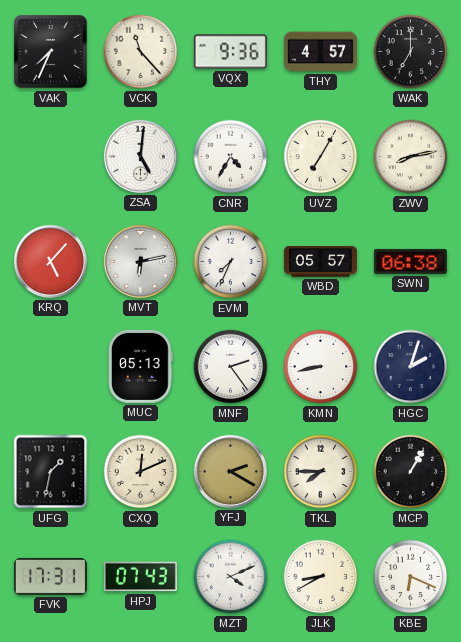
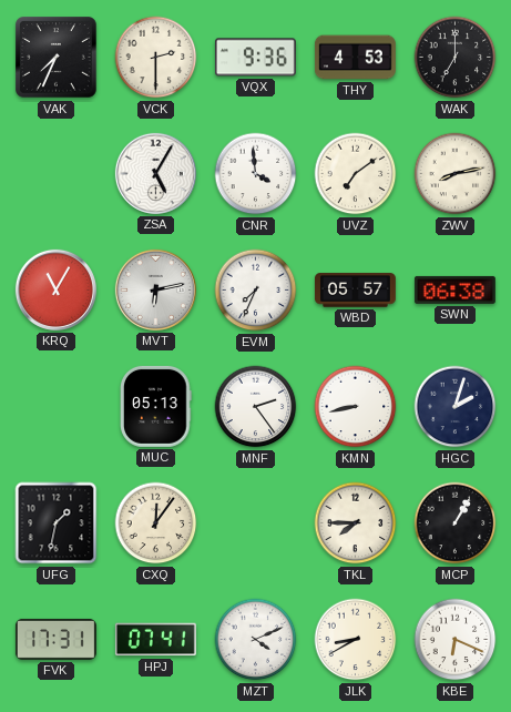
VCK: 11:23 -> 2:30
THY: 4:57 -> 4:53
ZSA: 5:01 -> 5:05
CNR: 4:35 -> 3:59
UVZ: 7:05 -> 7:09
KRQ: 5:07 -> 11:05
CXQ: 12:11 -> 12:06
YFJ: 2:20 -> none
HPJ: 07:43 -> 07:41
